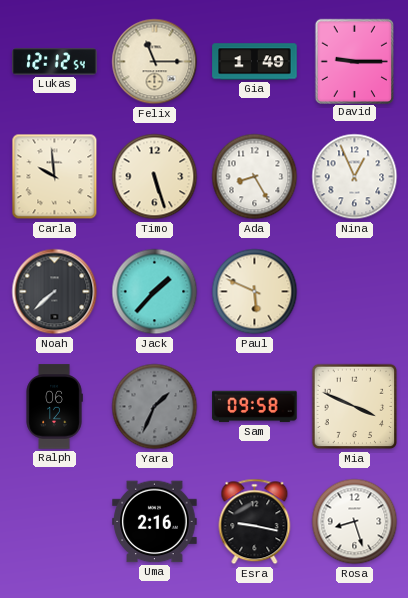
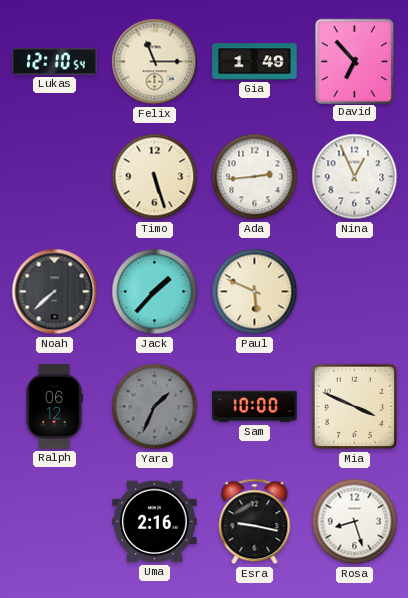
Lukas: 12:12 -> 12:10
David: 9:15 -> 6:53
Carla: 9:59 -> none
Ada: 8:25 -> 2:44
Sam: 09:58 -> 10:00
